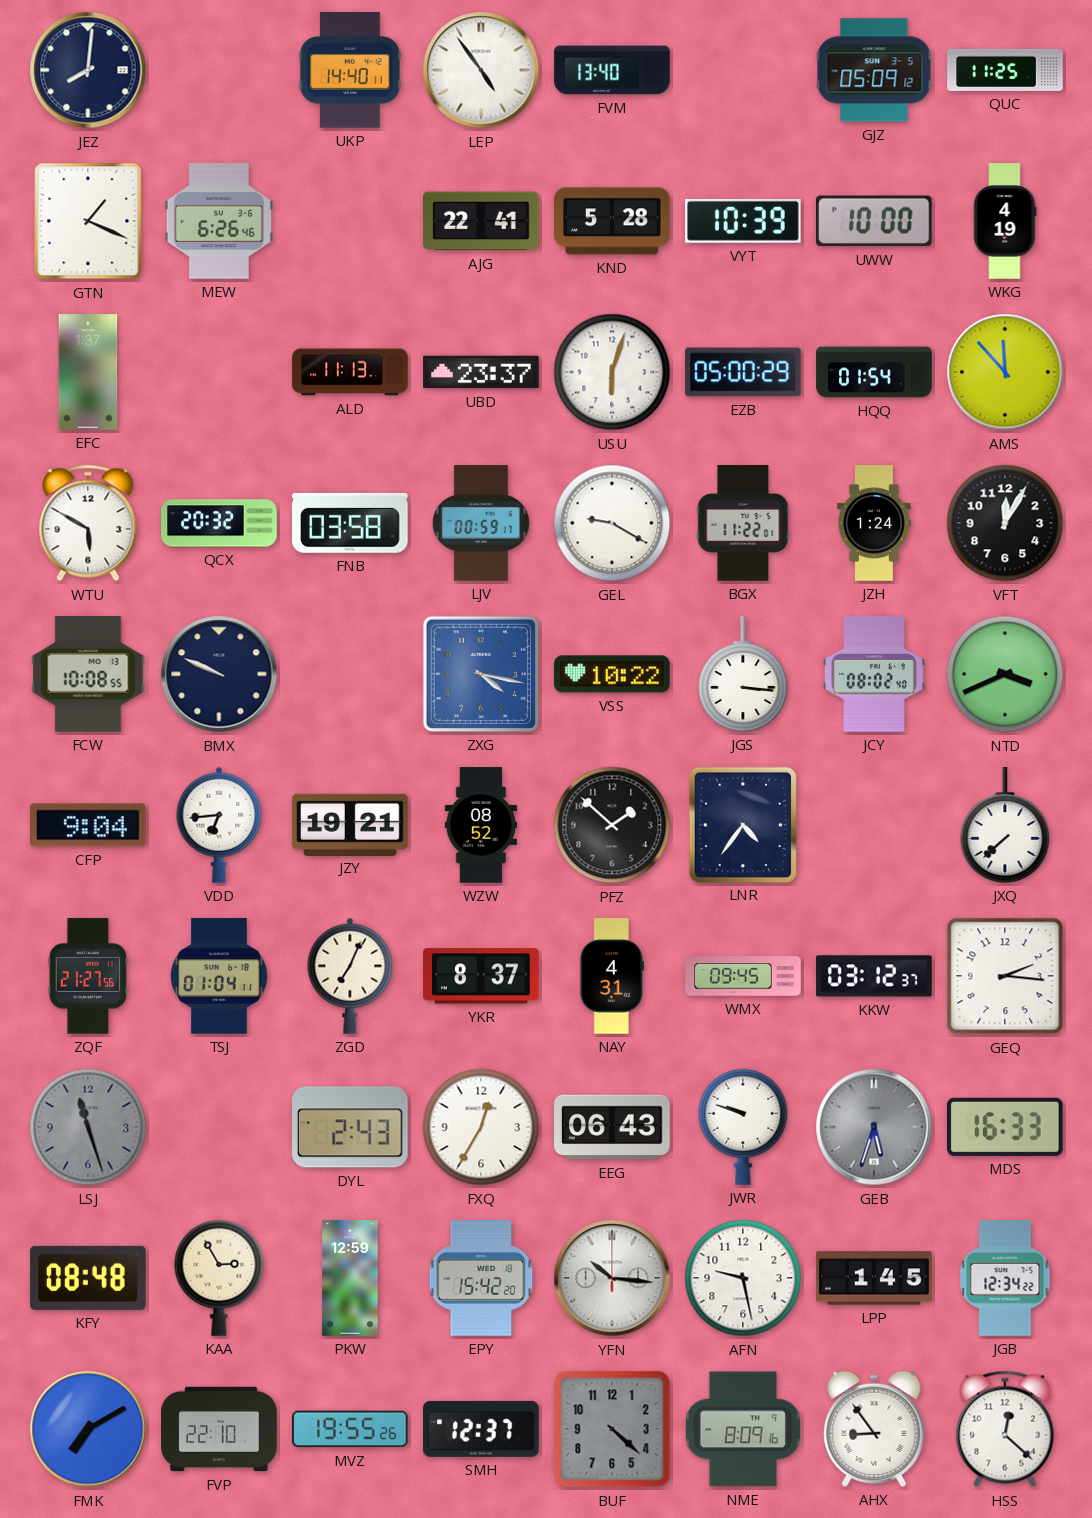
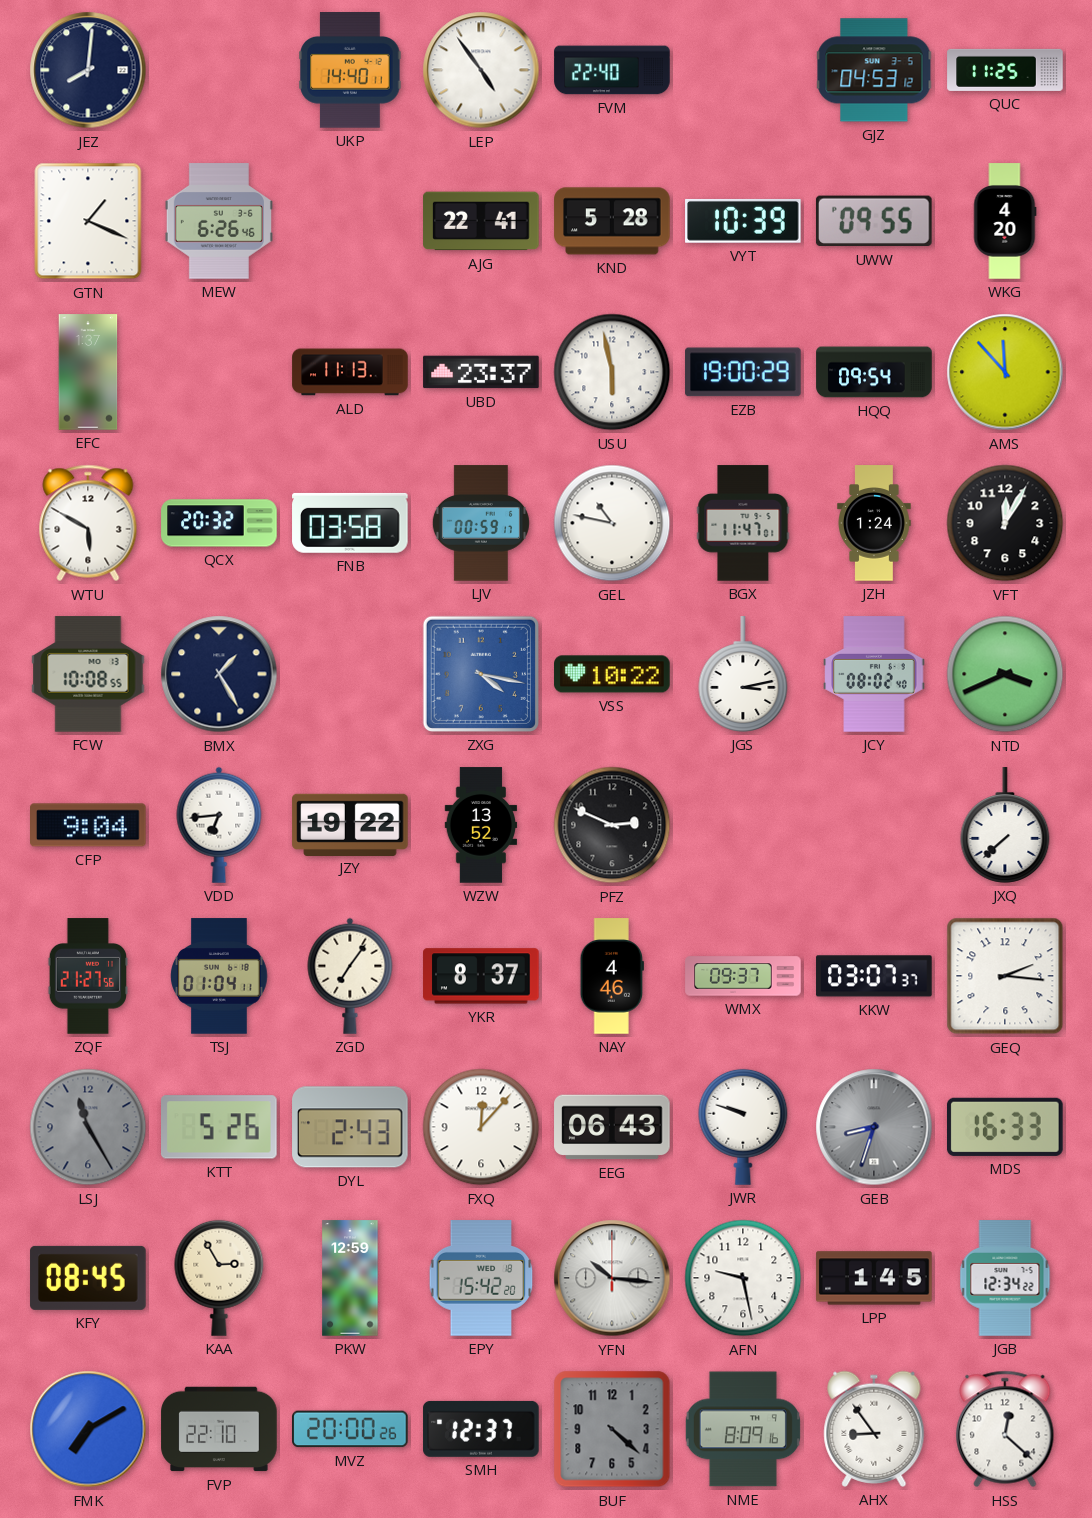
FVM: 13:40 -> 22:40
GJZ: 05:09 -> 04:53
UWW: 10:00 -> 09:55
WKG: 4:19 -> 4:20
USU: 6:03 -> 5:58
EZB: 05:00 -> 19:00
HQQ: 01:54 -> 09:54
GEL: 9:20 -> 10:47
BGX: 11:22 -> 11:47
BMX: 9:49 -> 1:25
JGS: 3:16 -> 3:13
JZY: 19:21 -> 19:22
WZW: 08:52 -> 13:52
PFZ: 1:52 -> 2:49
LNR: 4:36 -> none
ZGD: 7:04 -> 7:06
NAY: 4:31 -> 4:46
WMX: 09:45 -> 09:37
KKW: 03:12 -> 03:07
LSJ: 11:27 -> 11:25
KTT: none -> 5:26
FXQ: 12:35 -> 12:07
GEB: 5:33 -> 8:33
KFY: 08:48 -> 08:45
MVZ: 19:55 -> 20:00
